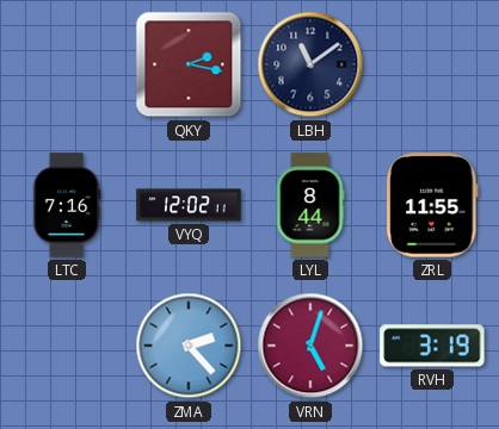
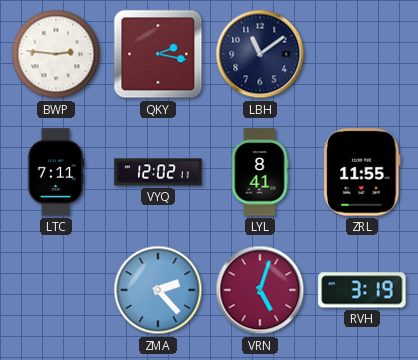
BWP: none -> 2:46
LTC: 7:16 -> 7:11
LYL: 8:44 -> 8:41
